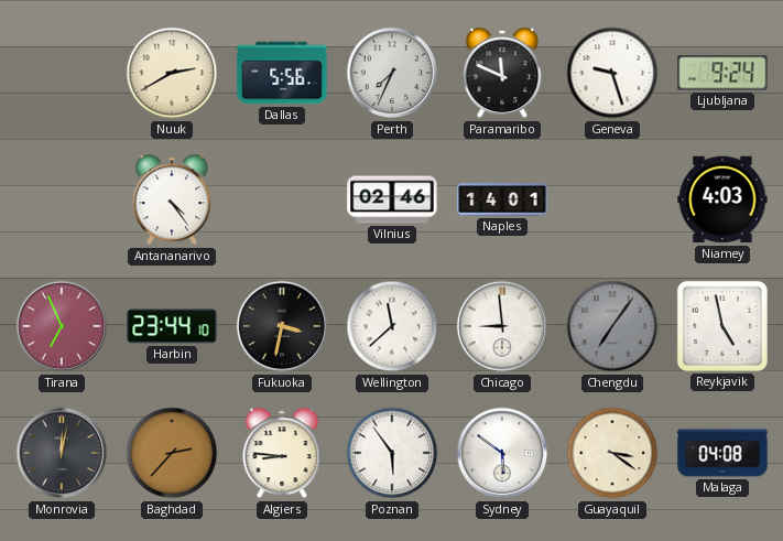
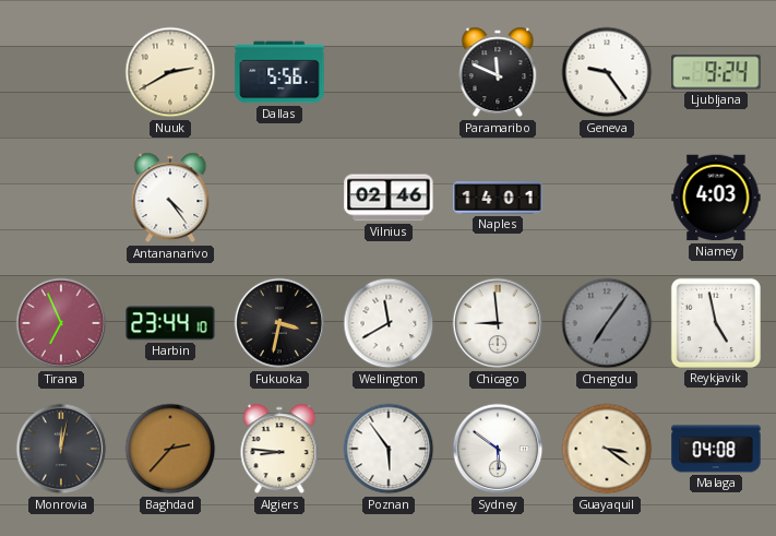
Perth: 7:34 -> none
Geneva: 9:27 -> 9:24
Wellington: 11:38 -> 11:40
